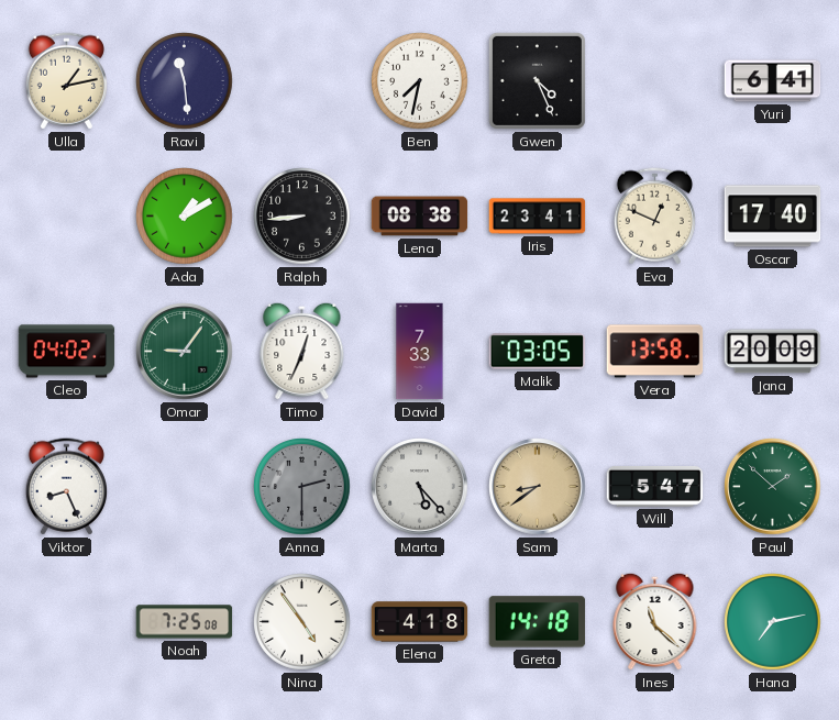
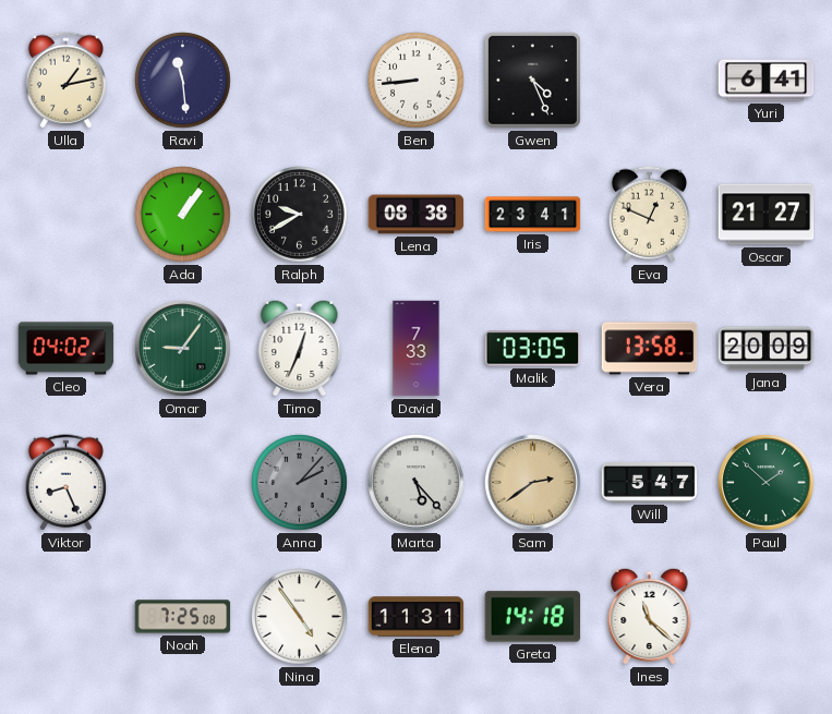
Ben: 7:32 -> 8:44
Ada: 1:10 -> 1:06
Ralph: 8:44 -> 9:40
Oscar: 17:40 -> 21:27
Anna: 2:30 -> 2:07
Sam: 8:39 -> 2:39
Elena: 4:18 -> 11:31
Hana: 7:13 -> none
